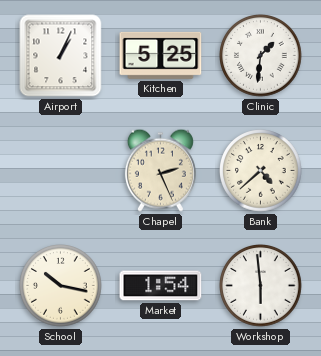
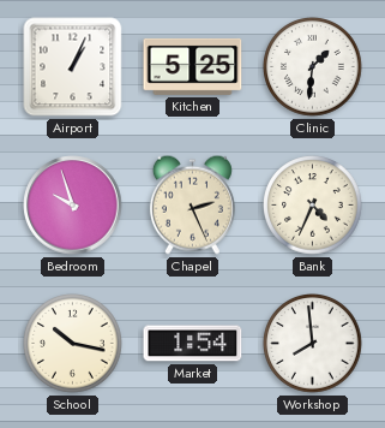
Bedroom: none -> 9:57
Bank: 4:38 -> 4:34
Workshop: 5:59 -> 7:59
